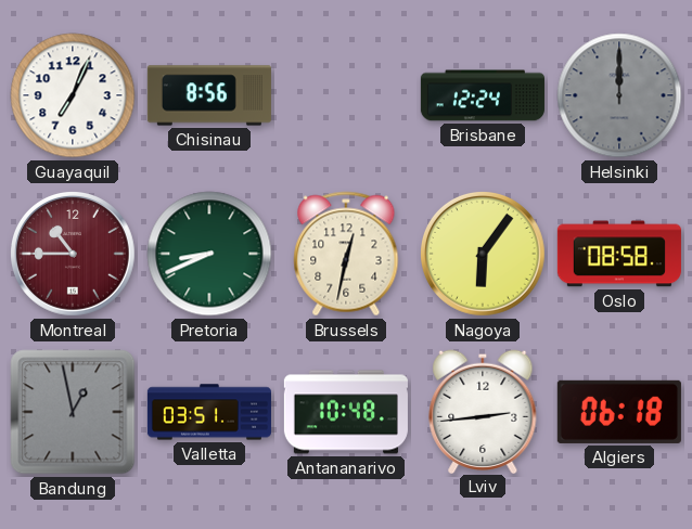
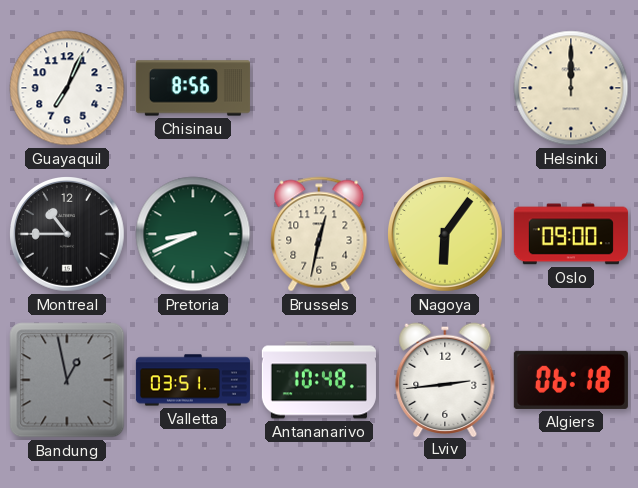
Brisbane: 12:24 -> none
Helsinki dial: grey -> cream
Montreal dial: burgundy -> black
Oslo: 08:58 -> 09:00
